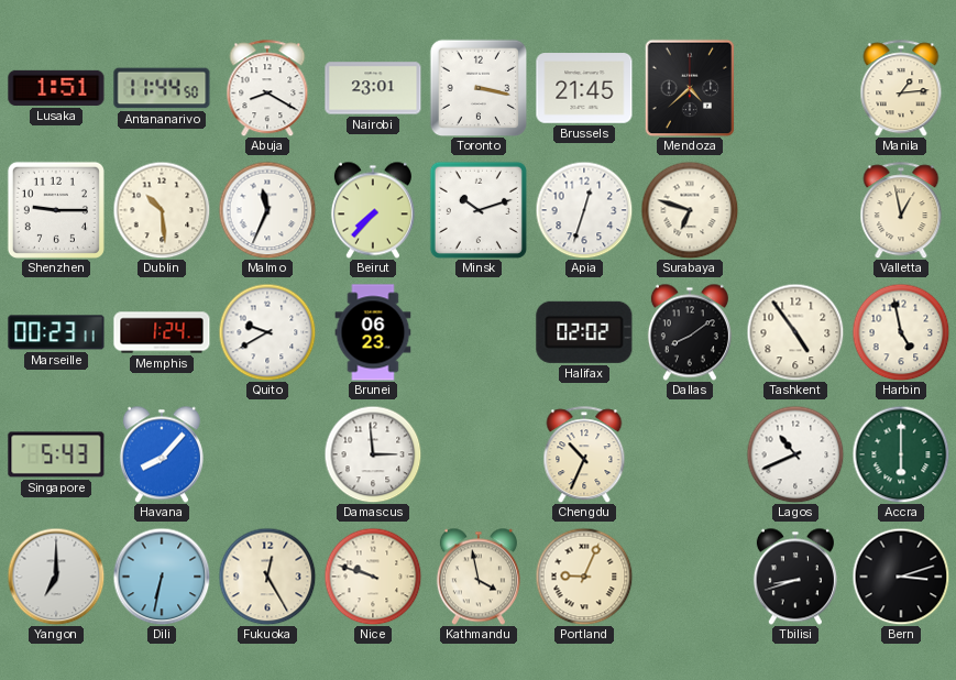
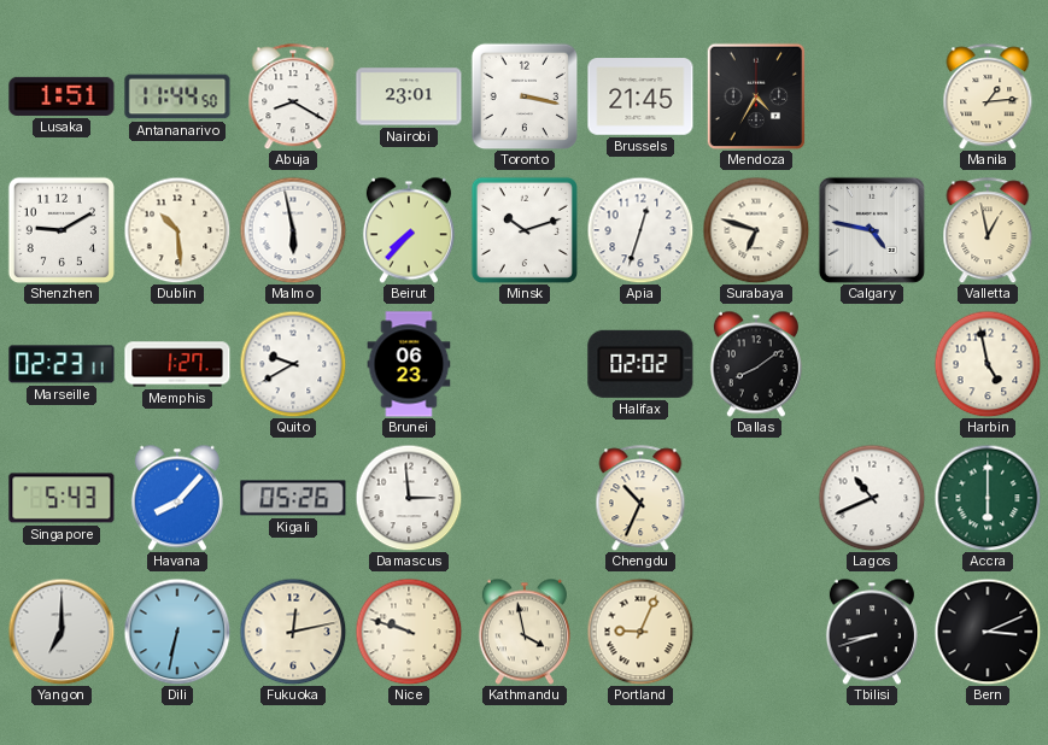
Mendoza: 4:38 -> 4:35
Shenzhen: 9:15 -> 9:10
Malmo: 11:34 -> 5:58
Calgary: none -> 4:47
Marseille: 00:23 -> 02:23
Memphis: 1:24 -> 1:27
Tashkent: 4:54 -> none
Kigali: none -> 05:26
Fukuoka: 12:25 -> 12:13
Bern: 3:12 -> 3:11
